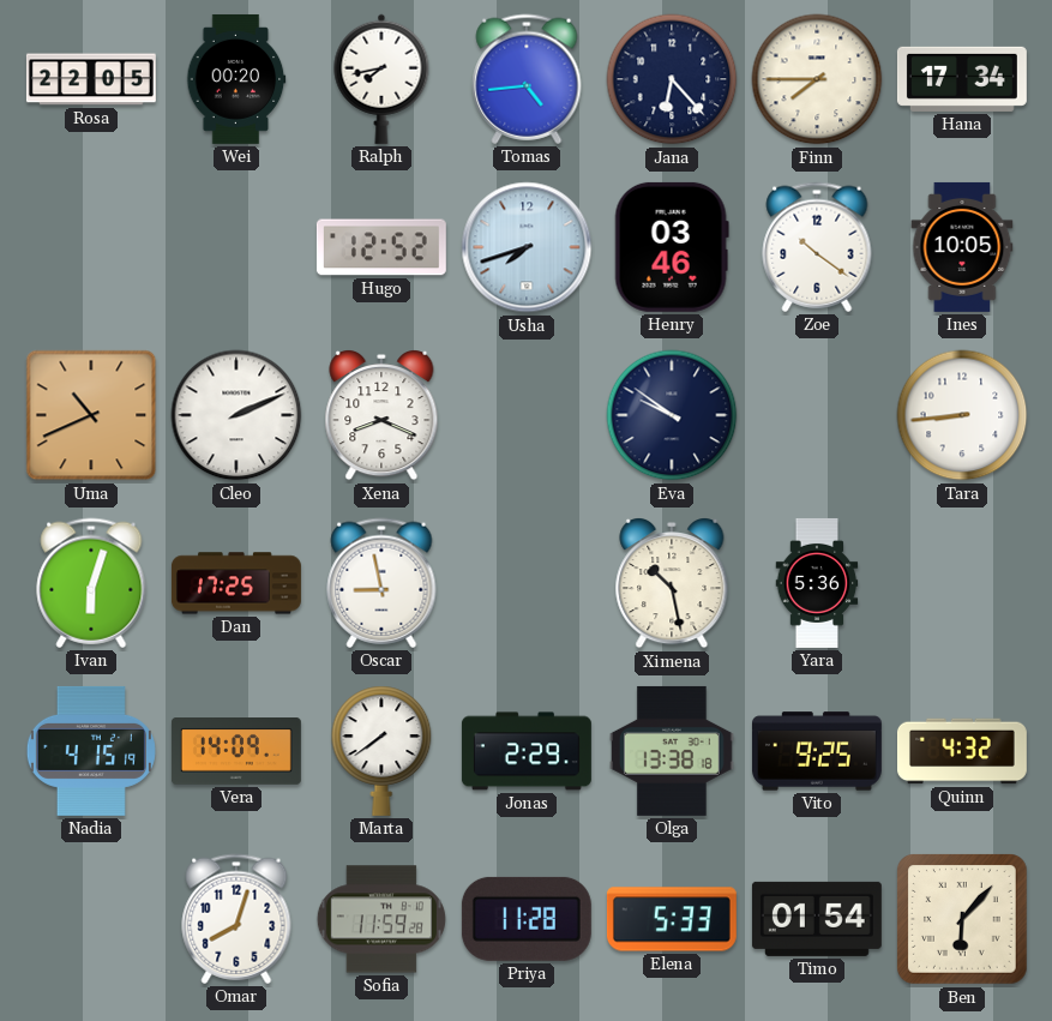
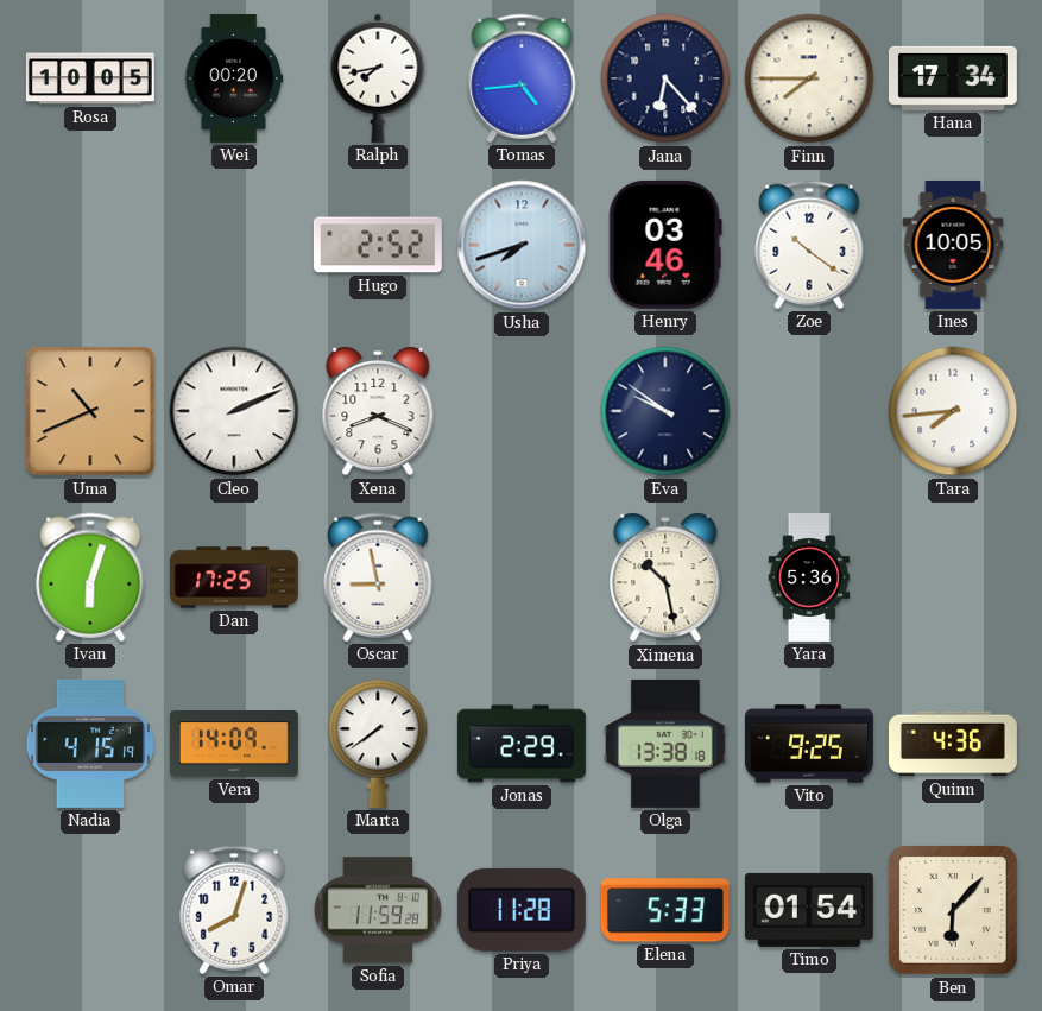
Rosa: 22:05 -> 10:05
Hugo: 12:52 -> 2:52
Tara: 8:44 -> 7:44
Quinn: 4:32 -> 4:36
